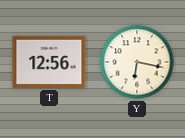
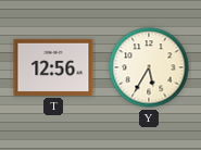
Y: 6:17 -> 5:35
